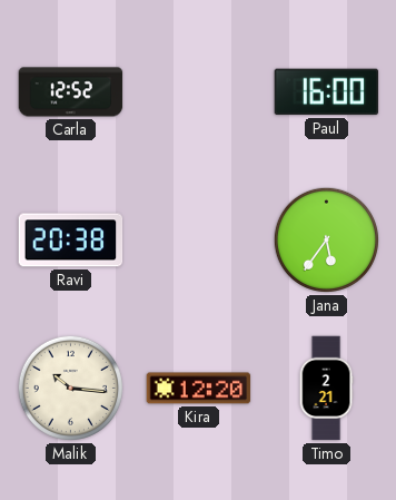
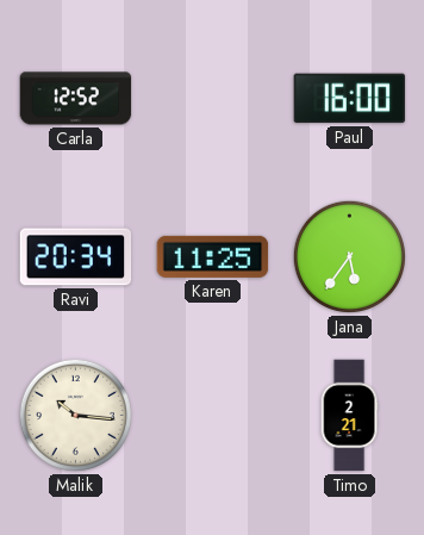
Ravi: 20:38 -> 20:34
Karen: none -> 11:25
Kira: 12:20 -> none
